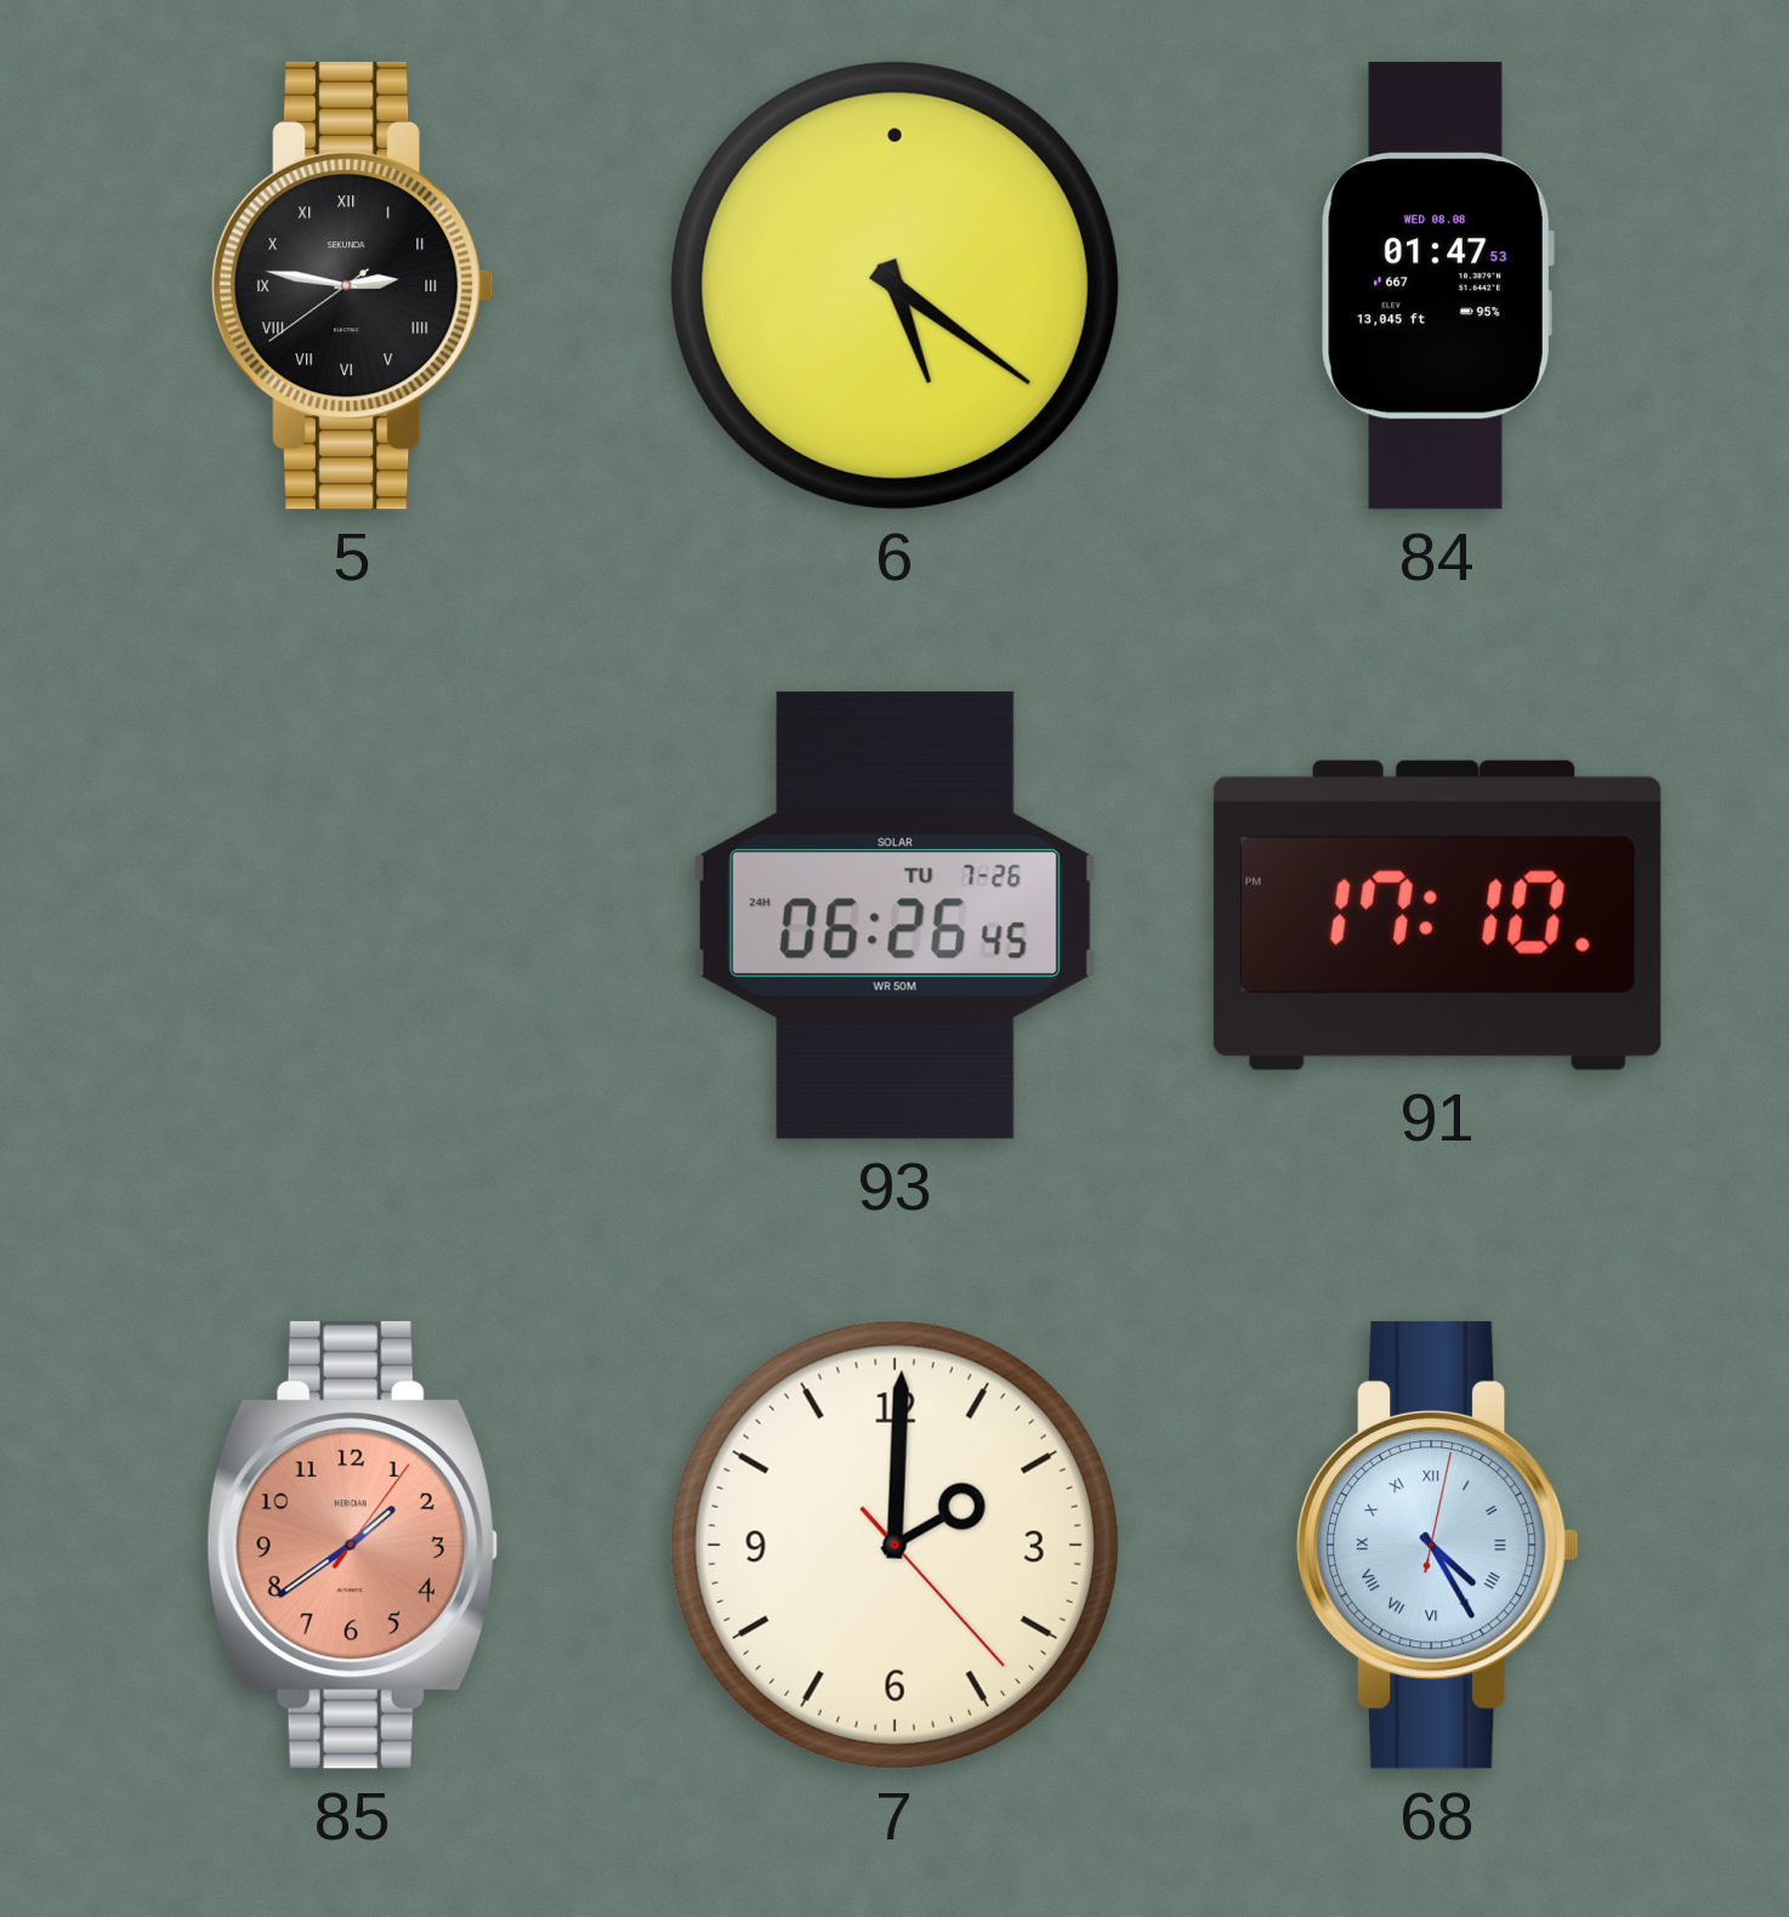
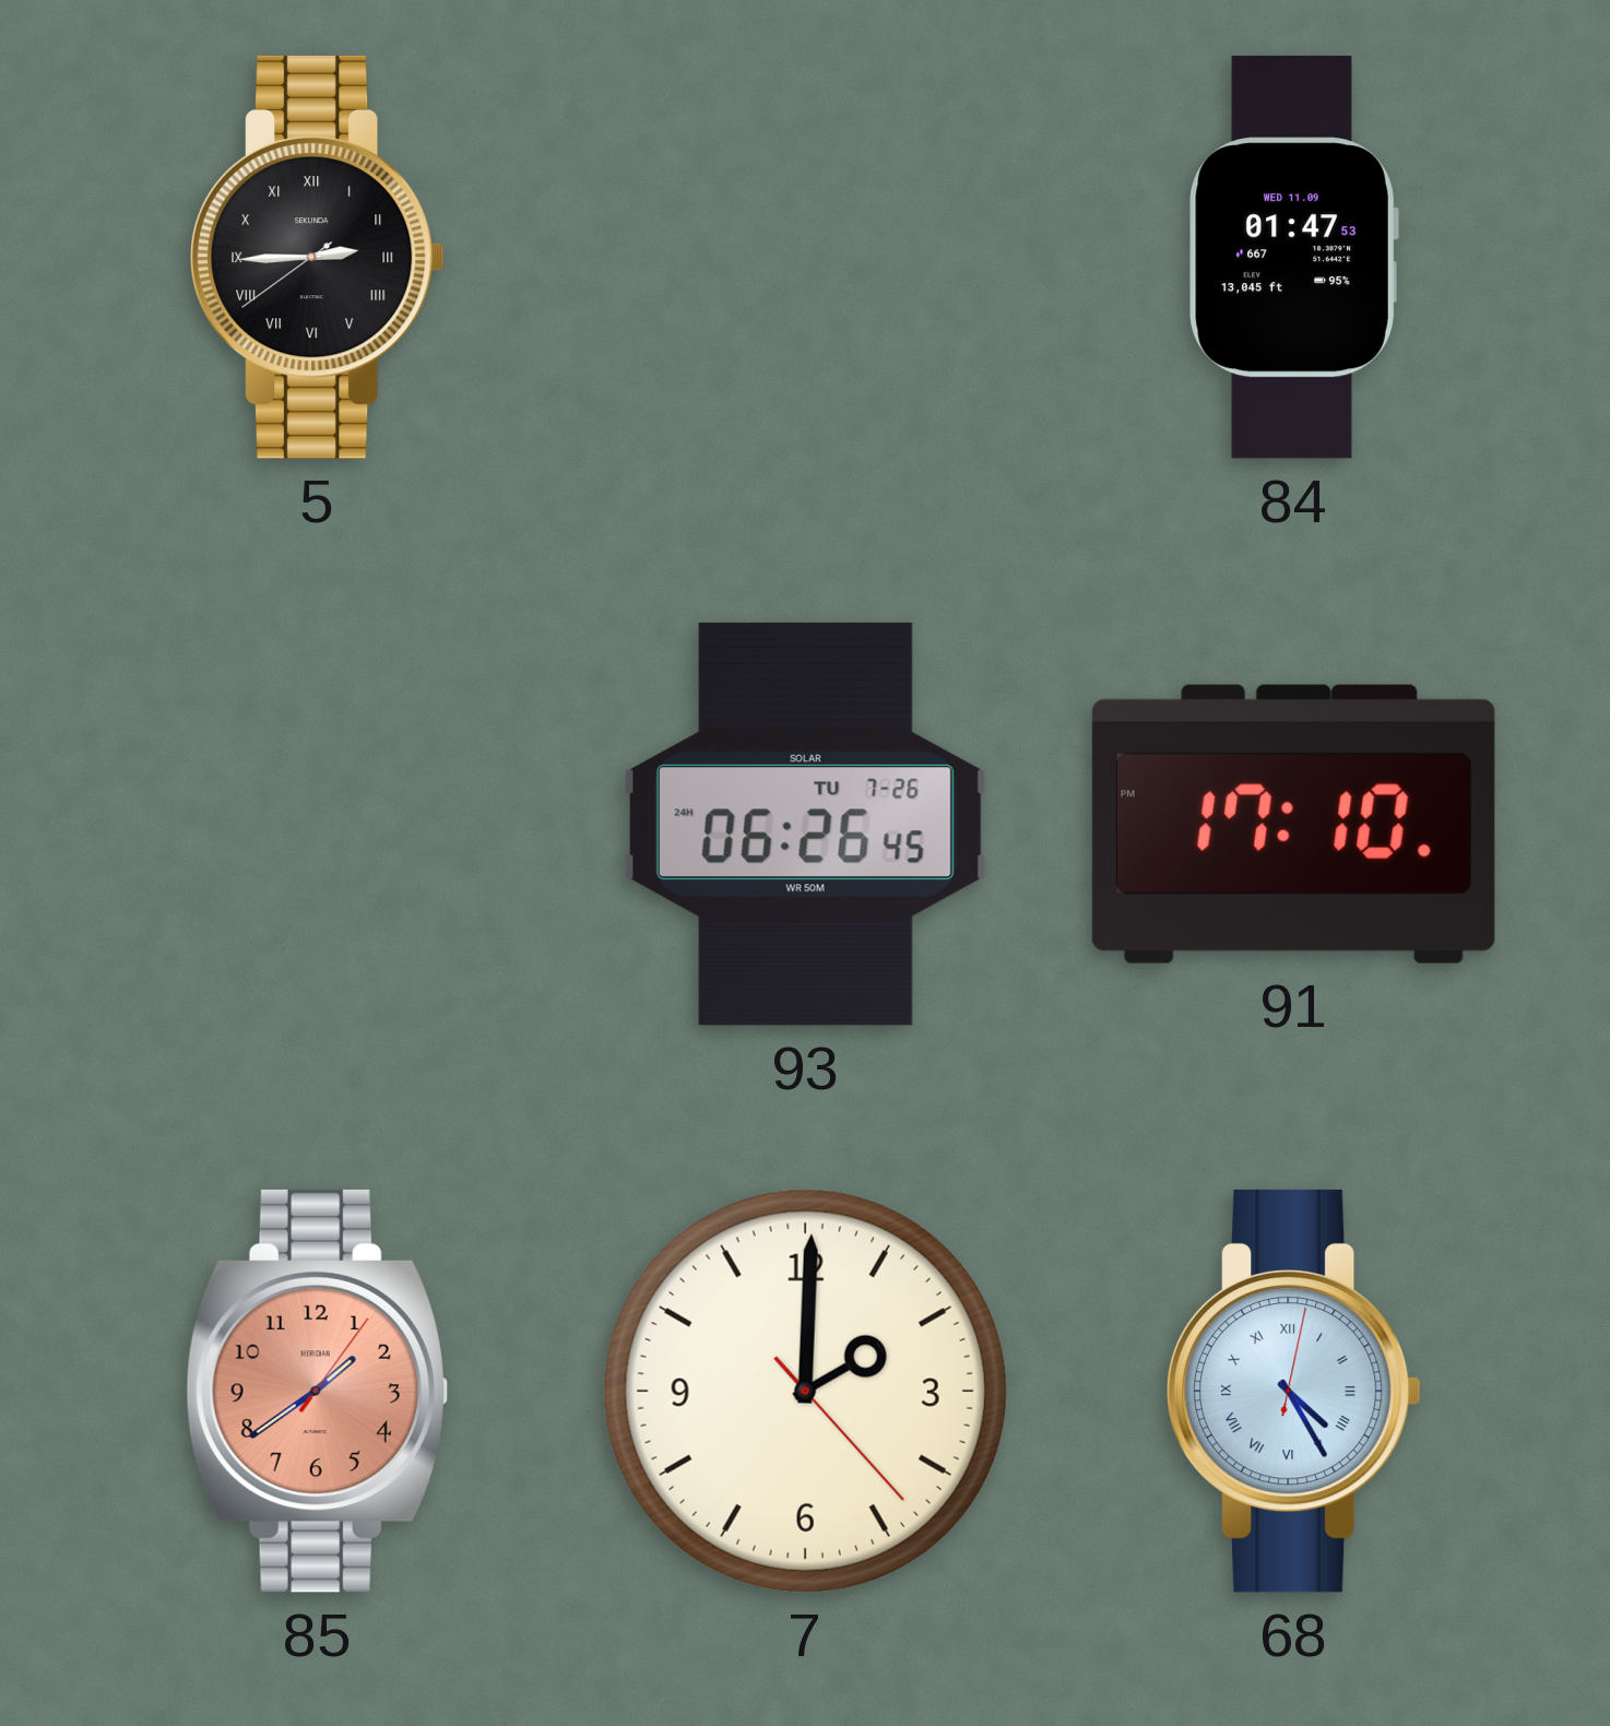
5: 2:46 -> 2:44
6: 5:21 -> none
84 date: WED 08.08 -> WED 11.09
